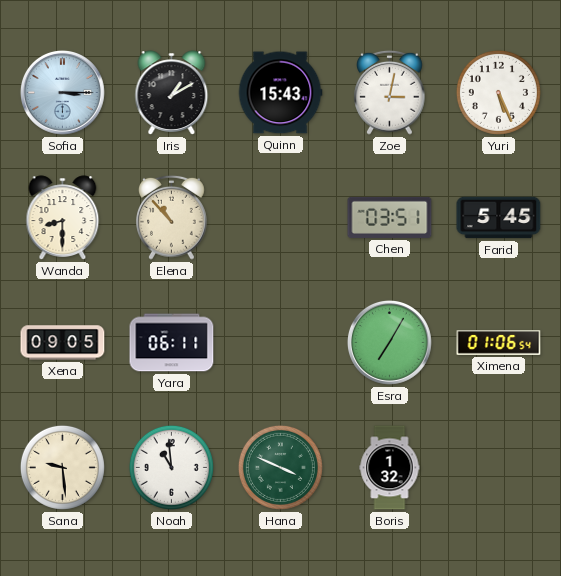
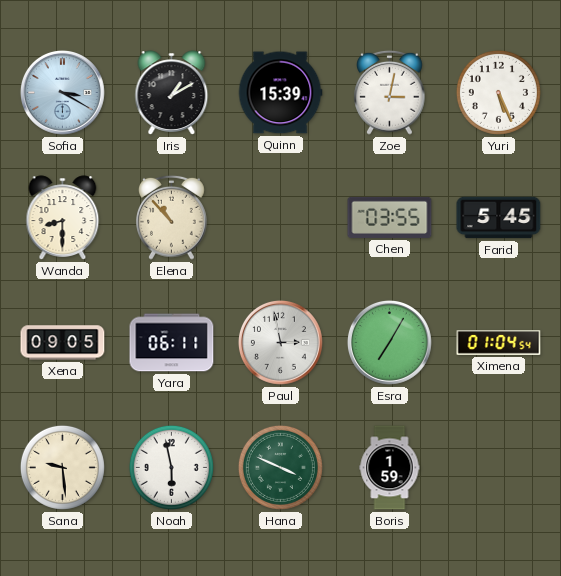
Sofia: 3:15 -> 3:20
Quinn: 15:43 -> 15:39
Chen: 03:51 -> 03:55
Paul: none -> 2:58
Ximena: 01:06 -> 01:04
Noah: 10:59 -> 5:58
Boris: 1:32 -> 1:59
